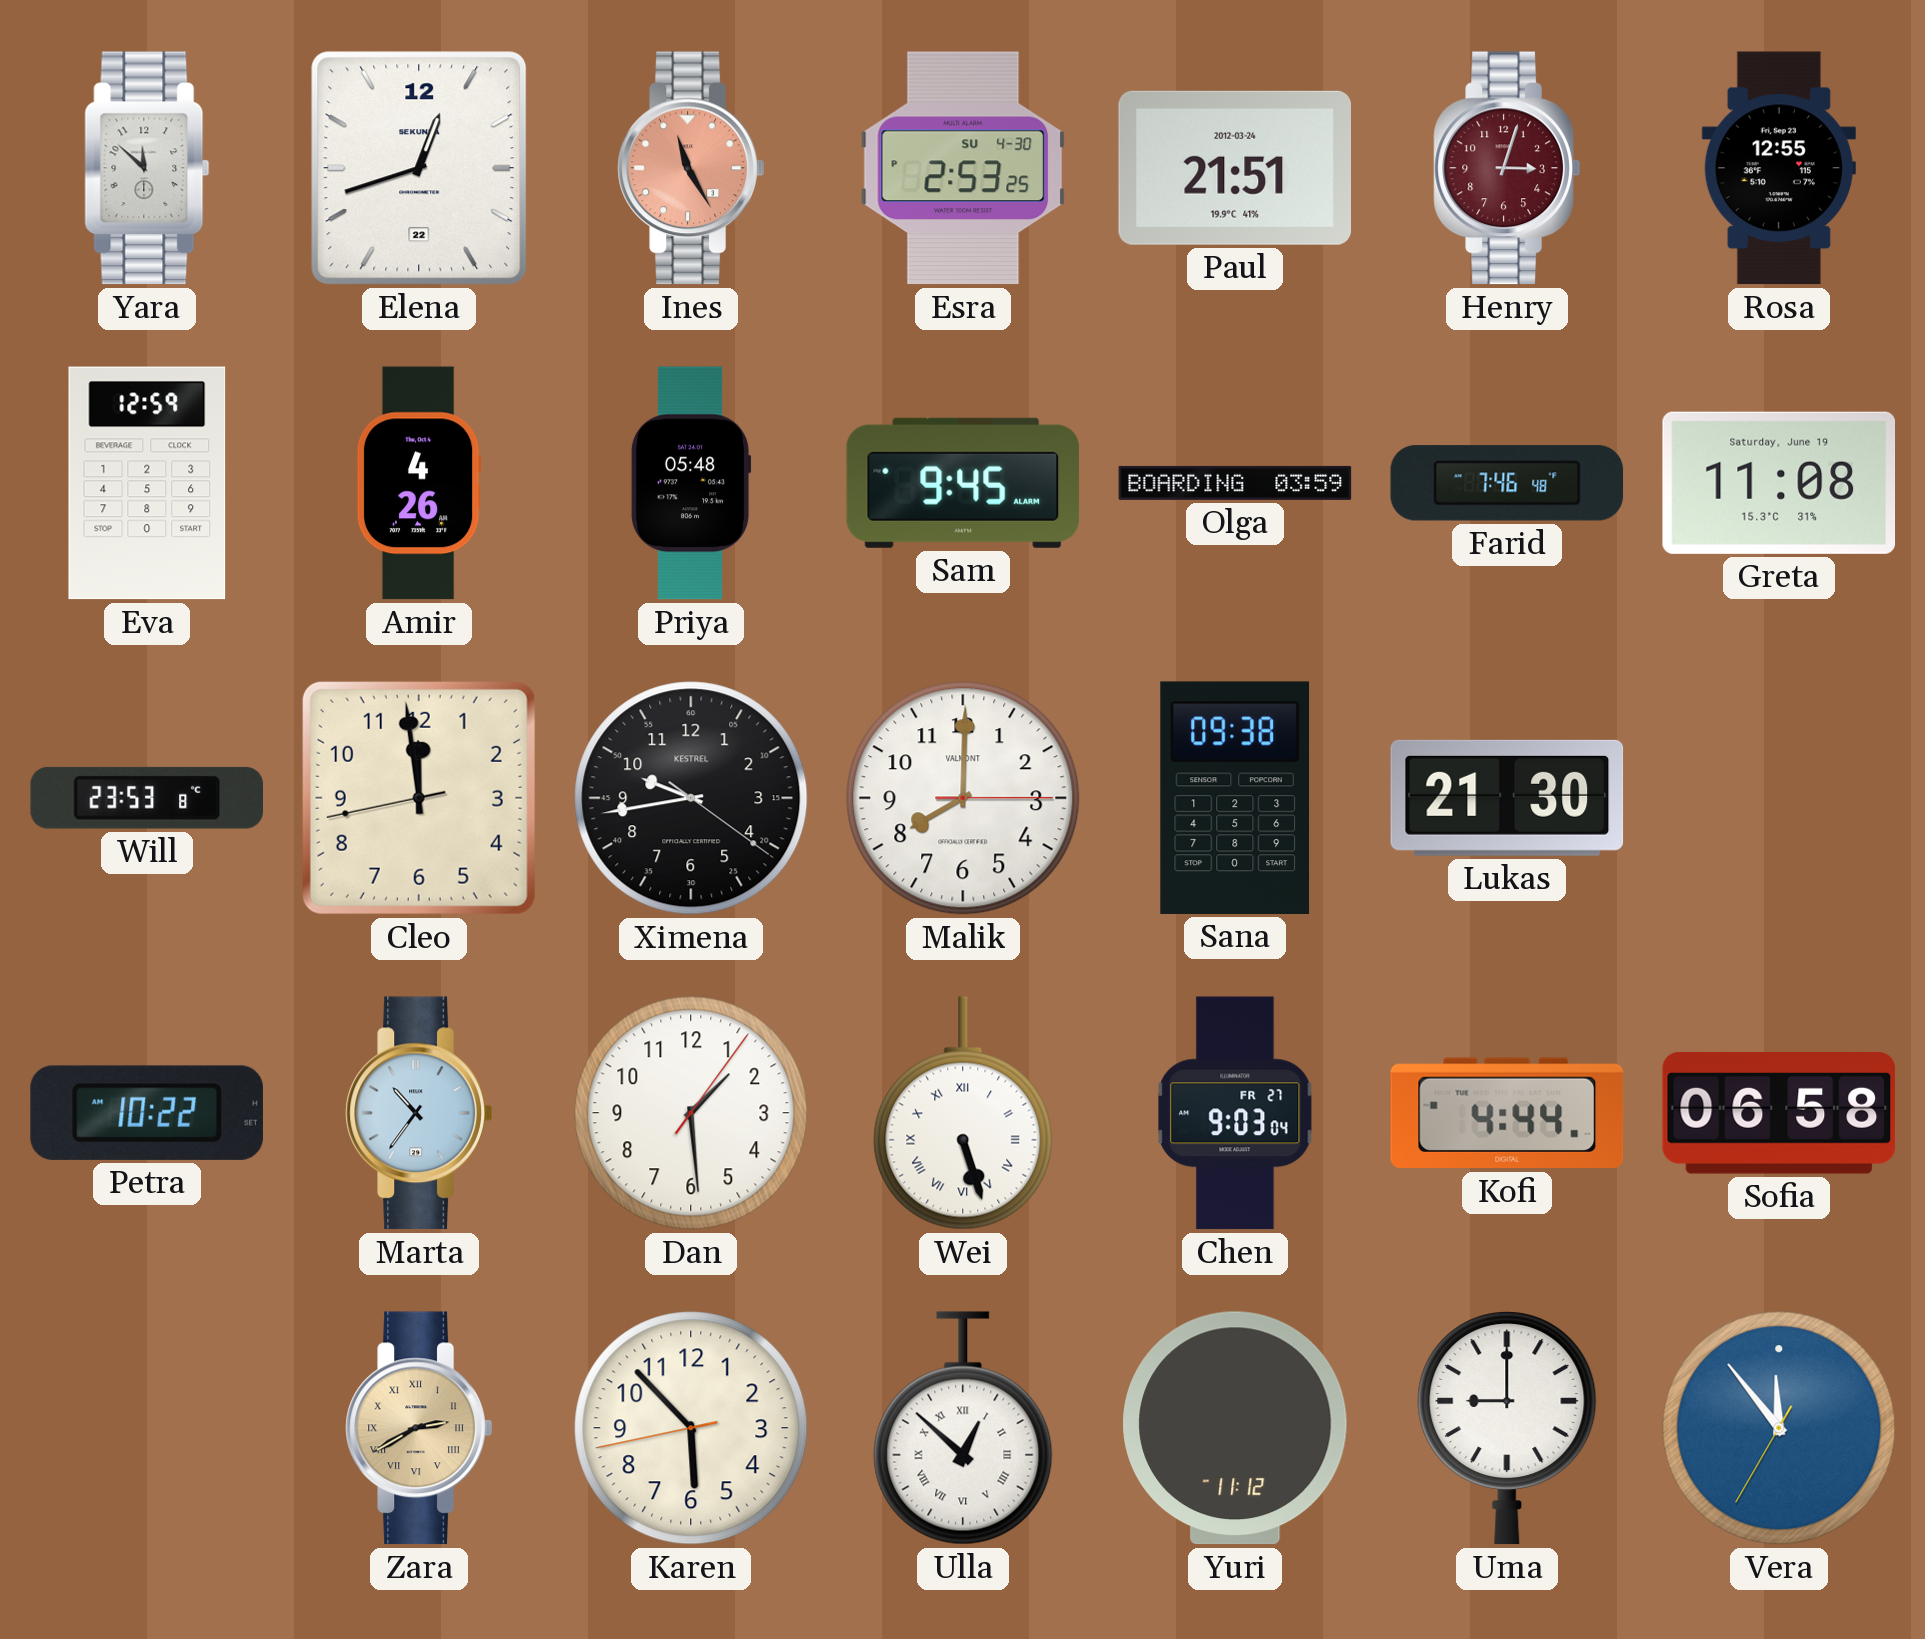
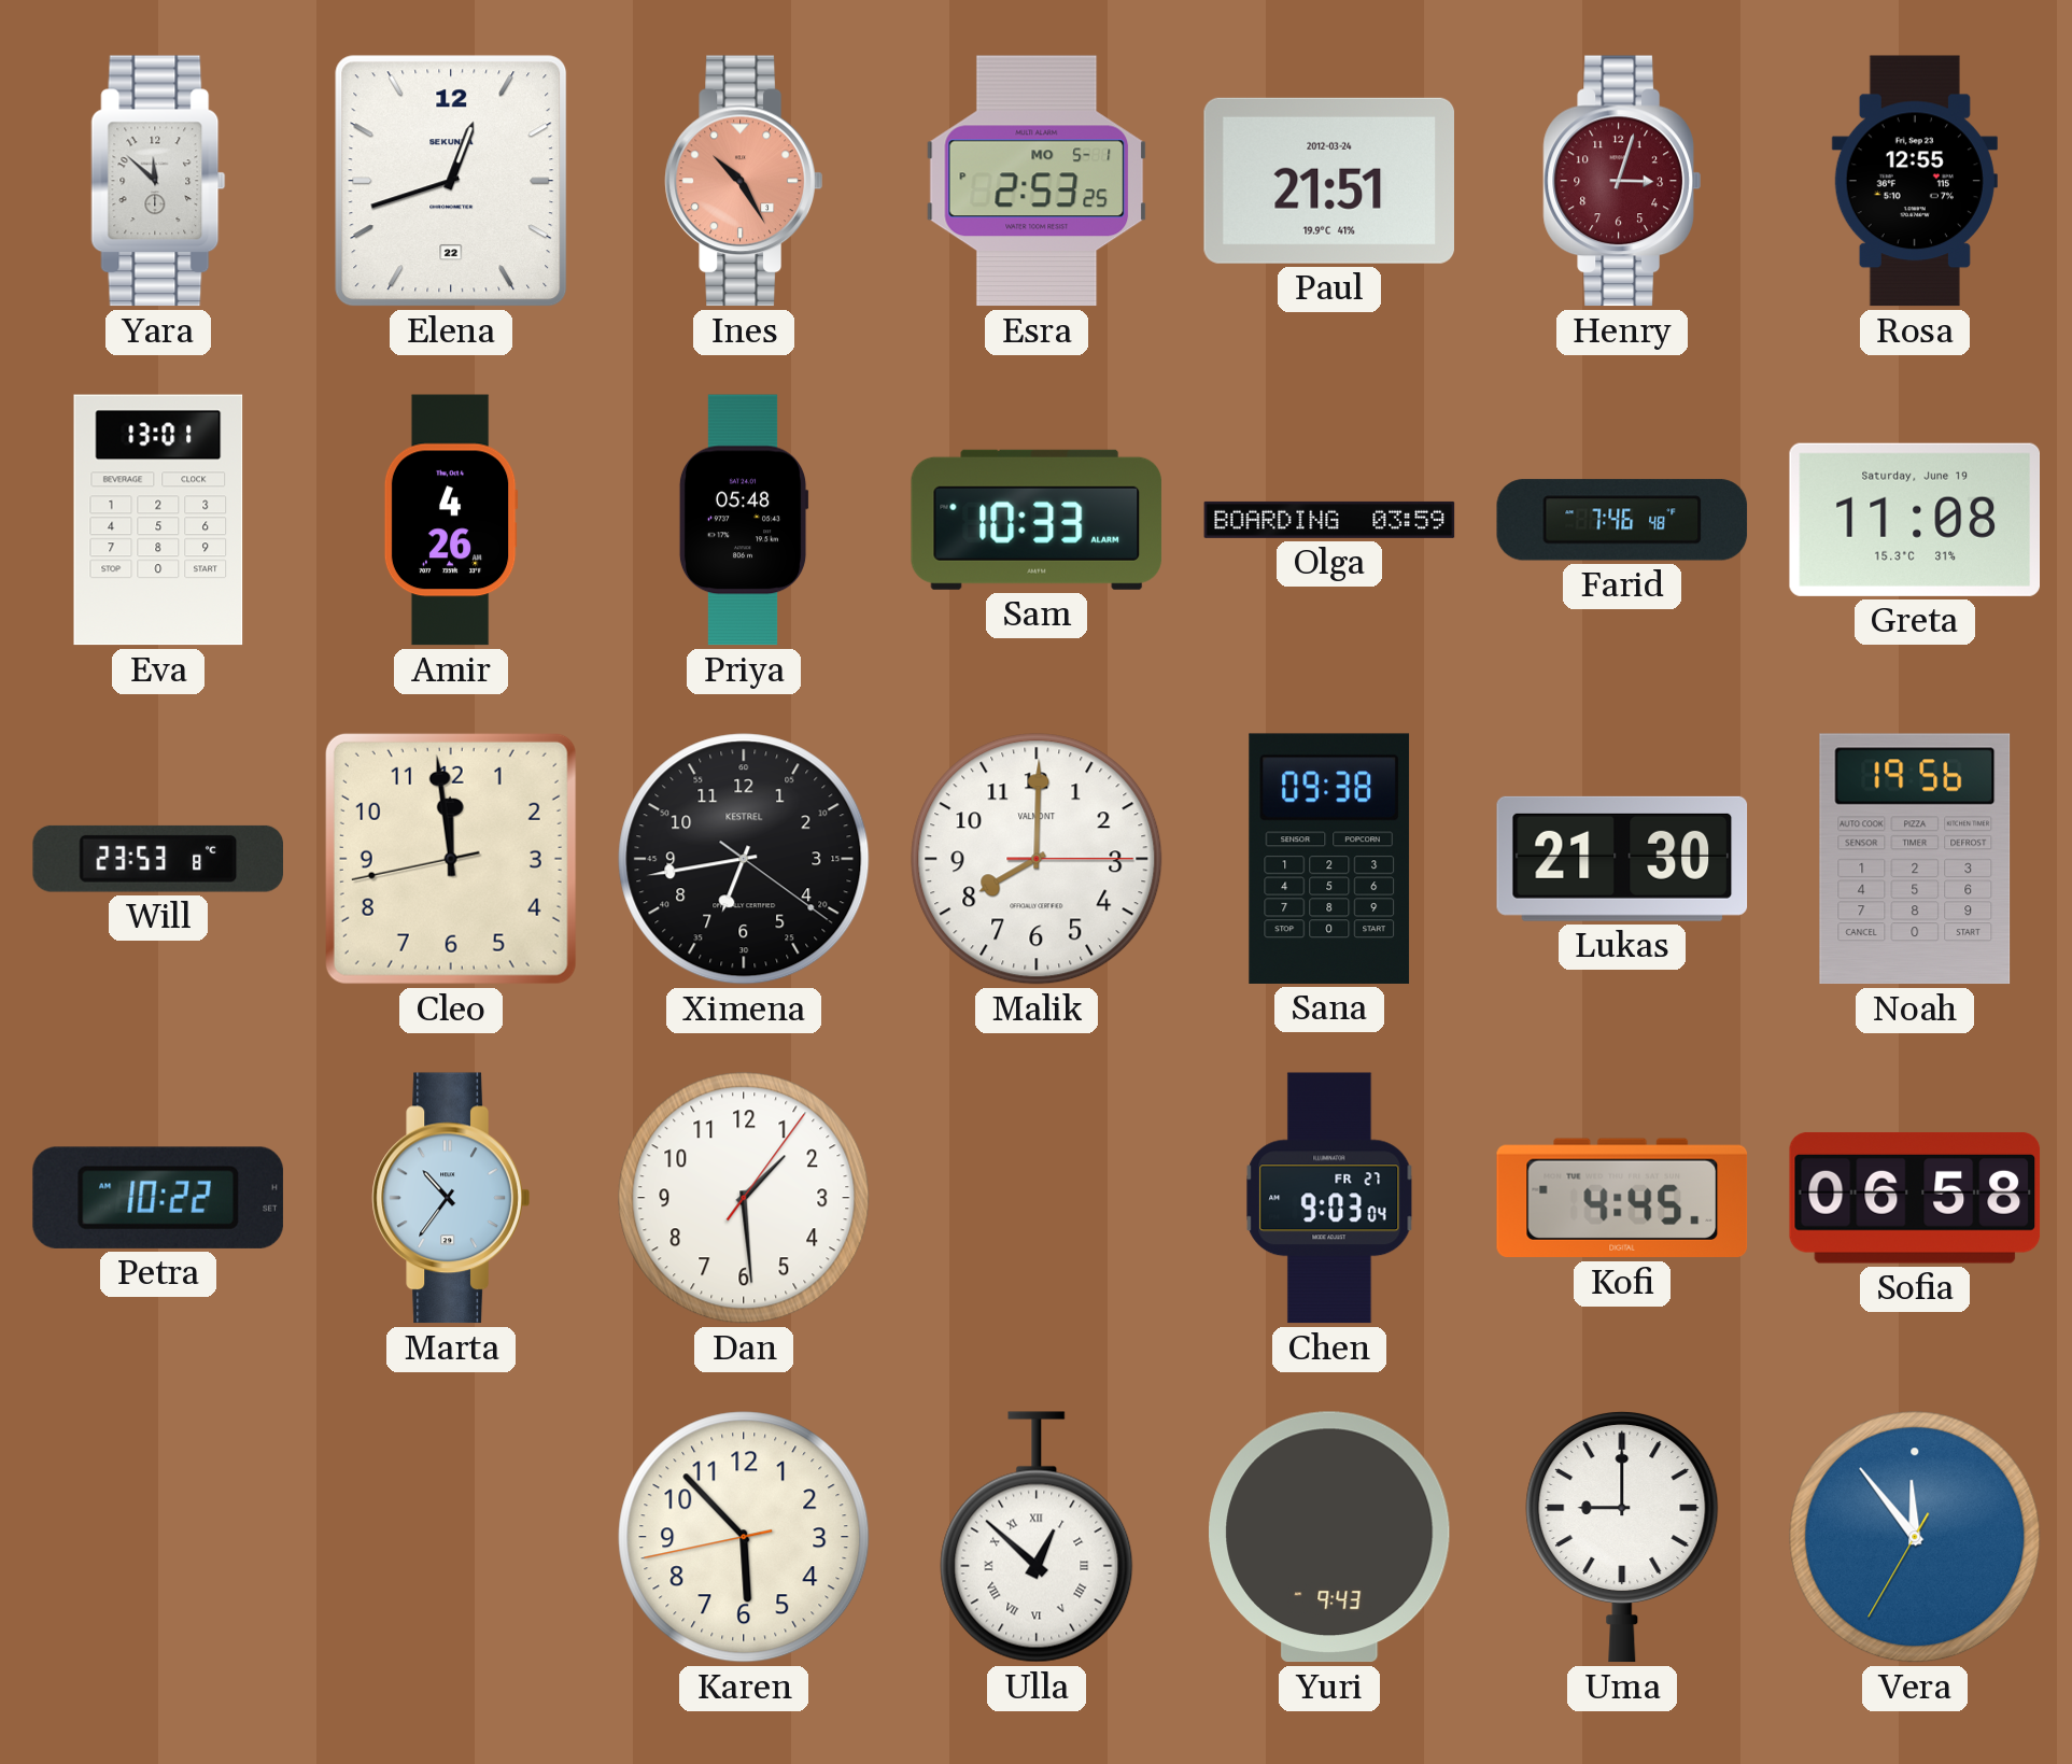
Ines: 11:25 -> 10:25
Esra date: SU 4-30 -> MO 5-1
Eva: 12:59 -> 13:01
Sam: 9:45 -> 10:33
Ximena: 9:43 -> 6:43
Noah: none -> 19:56
Wei: 5:27 -> none
Kofi: 4:44 -> 4:45
Zara: 2:40 -> none
Yuri: 11:12 -> 9:43
